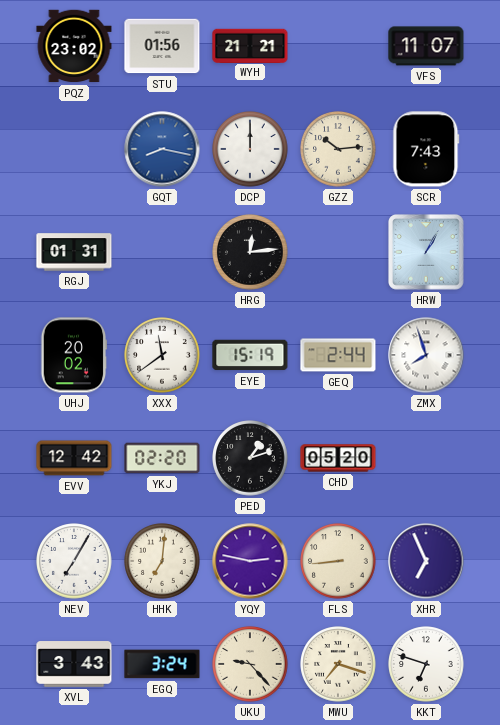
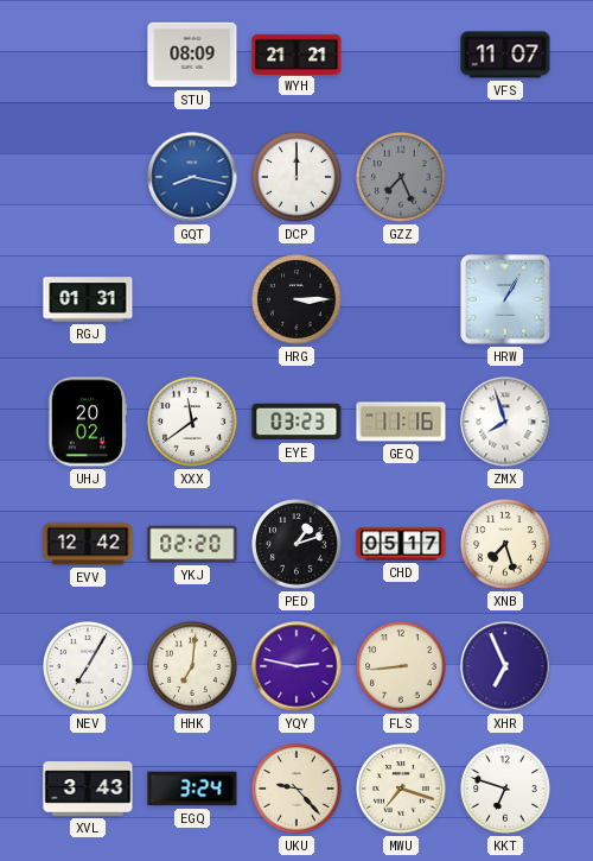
PQZ: 23:02 -> none
STU: 01:56 -> 08:09
GZZ: 10:14 -> 7:26
GZZ dial: cream -> grey
SCR: 7:43 -> none
HRG: 12:14 -> 3:15
EYE: 15:19 -> 03:23
GEQ: 2:44 -> 11:16
CHD: 05:20 -> 05:17
XNB: none -> 7:27
